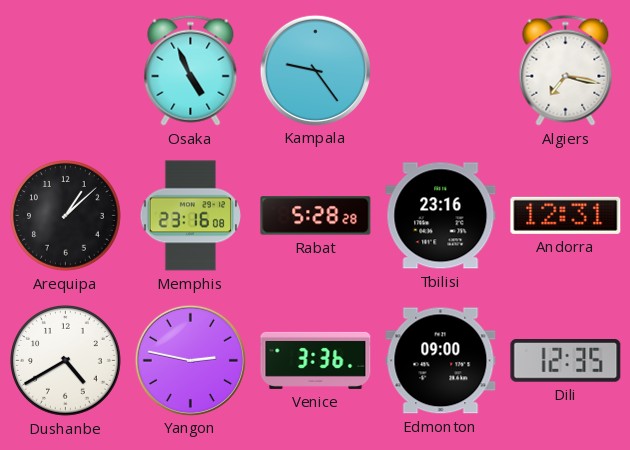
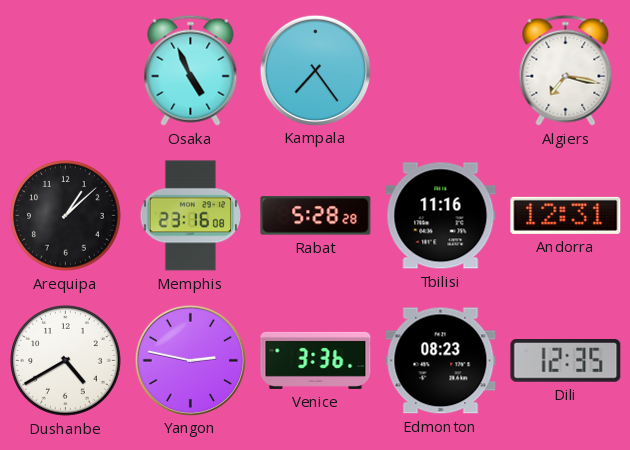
Kampala: 9:24 -> 7:24
Tbilisi: 23:16 -> 11:16
Edmonton: 09:00 -> 08:23
